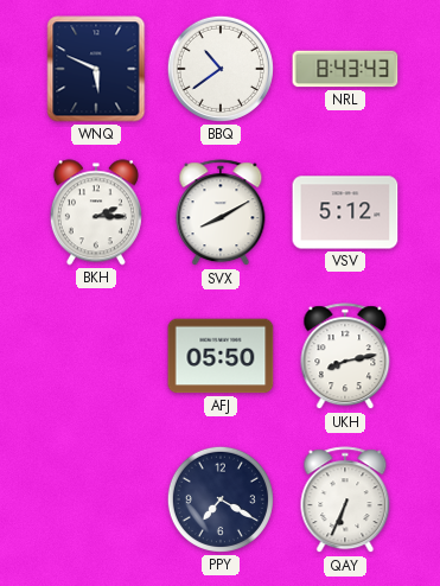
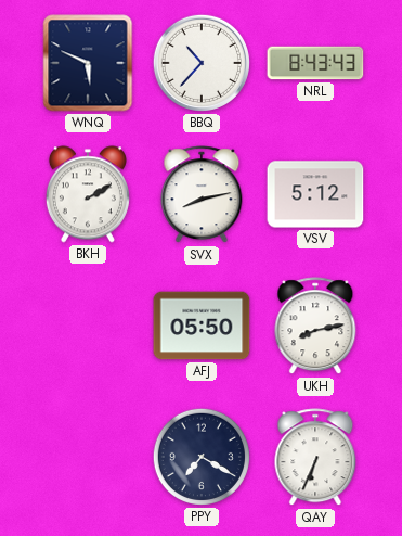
BBQ: 10:39 -> 10:37
BKH: 2:15 -> 2:10
SVX: 8:10 -> 8:13
